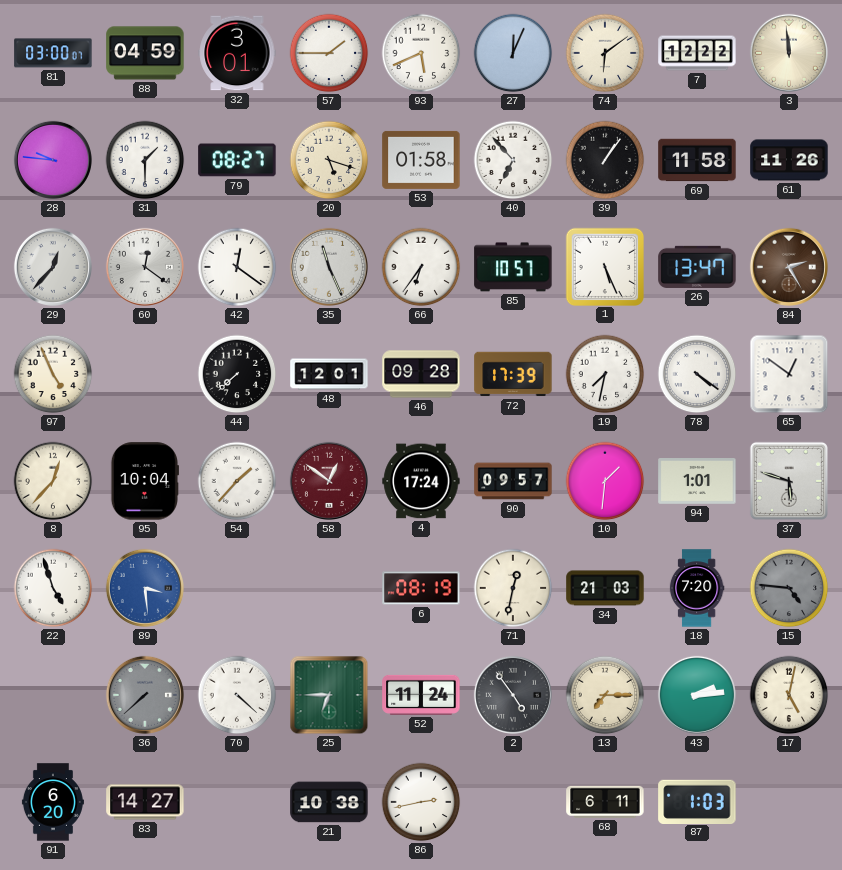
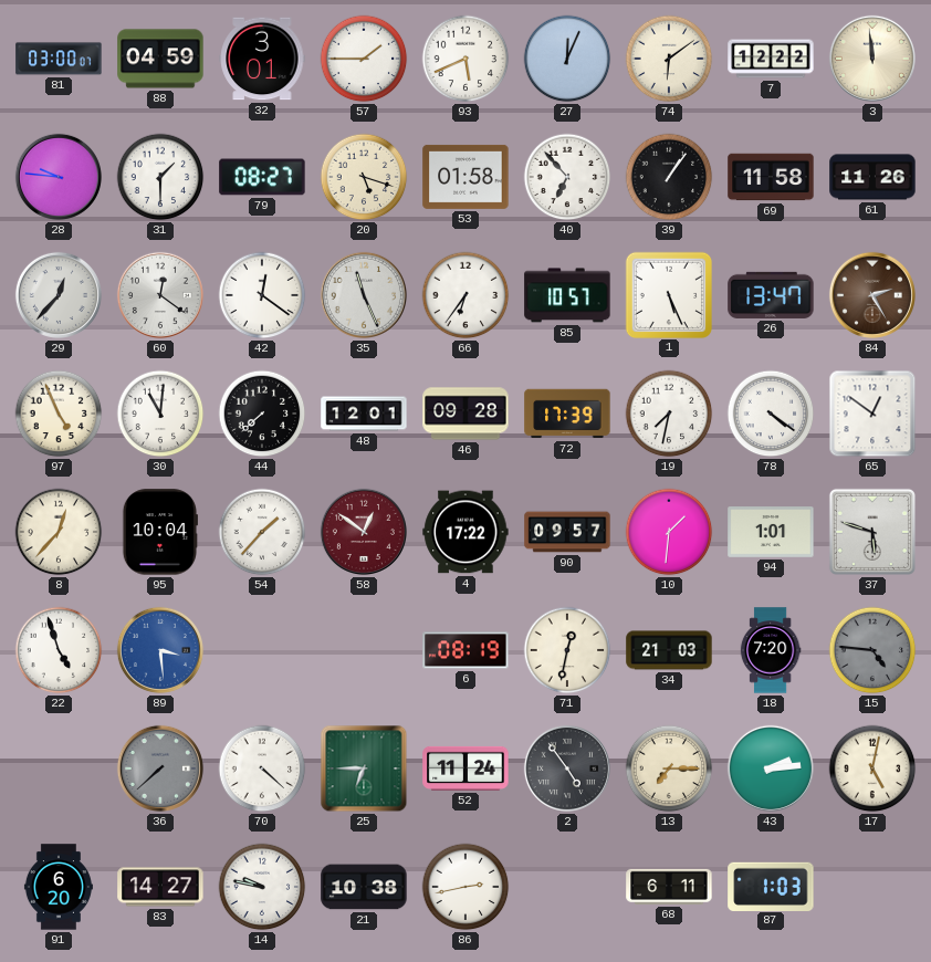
30: none -> 11:01
4: 17:24 -> 17:22
14: none -> 9:47
